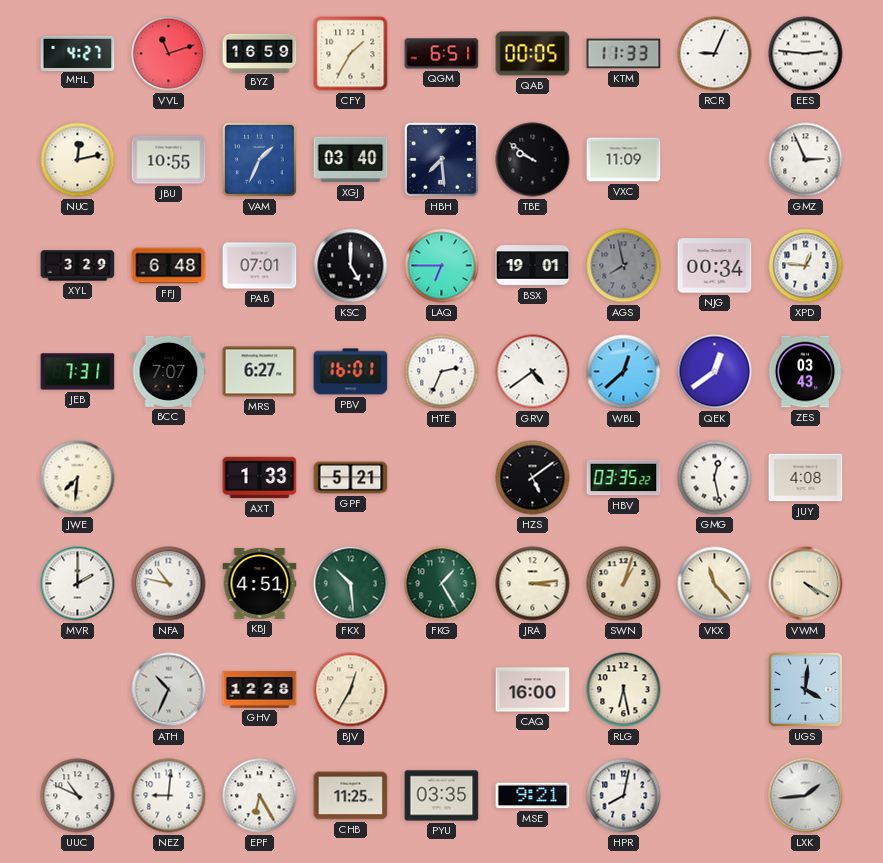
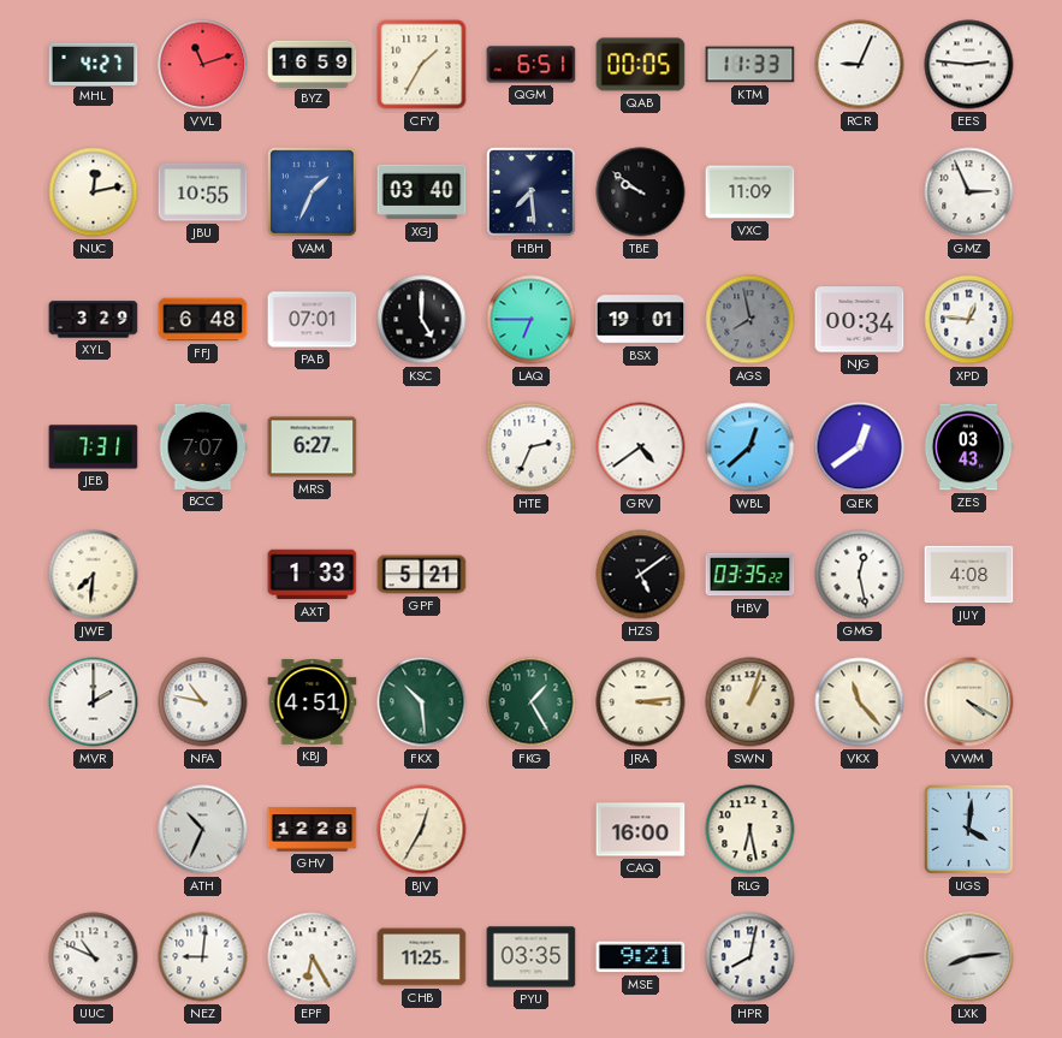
PBV: 16:01 -> none
LXK: 1:44 -> 8:14
